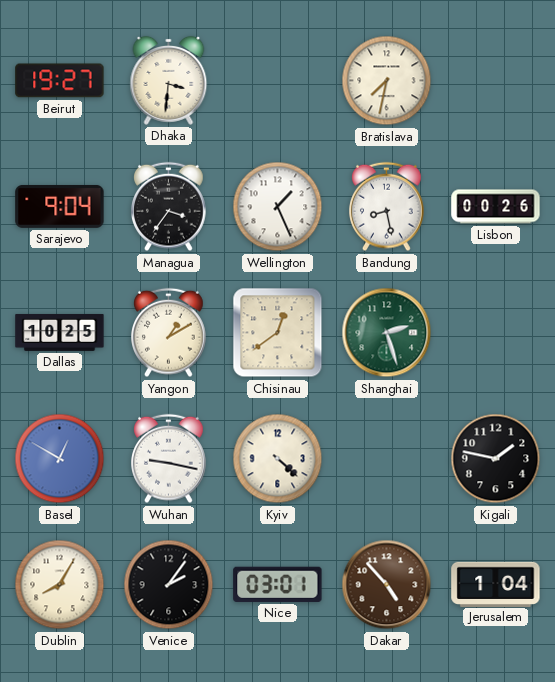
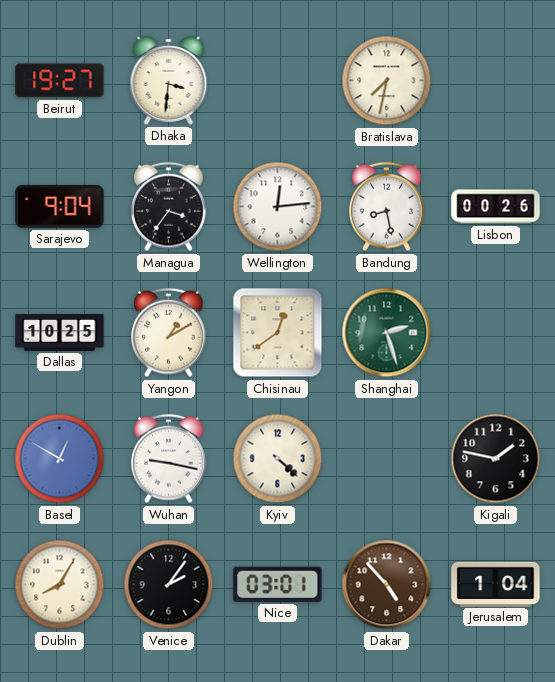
Wellington: 1:26 -> 12:14
